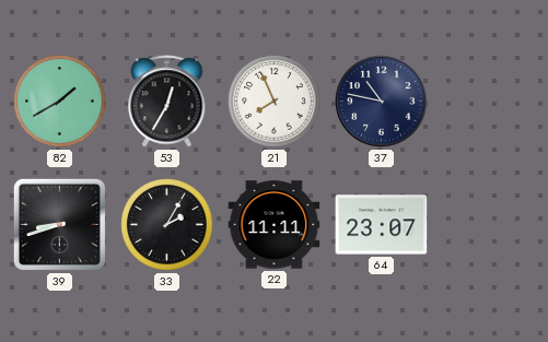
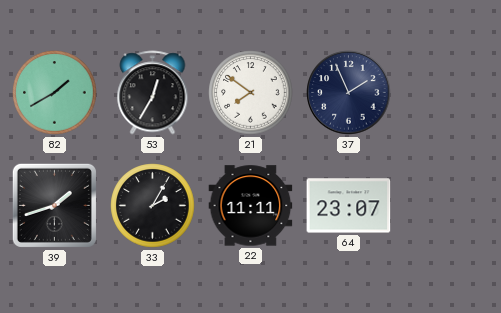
21: 7:56 -> 7:51
37: 10:47 -> 1:56
39: 8:42 -> 1:42
